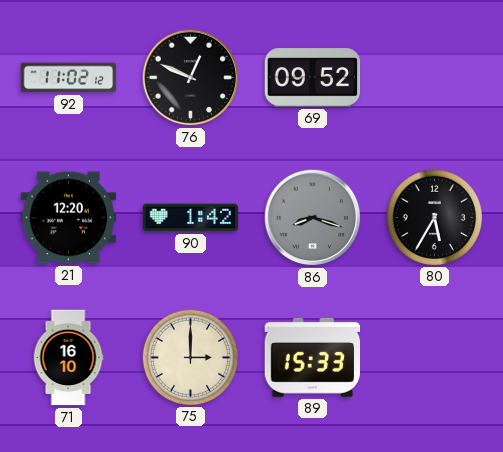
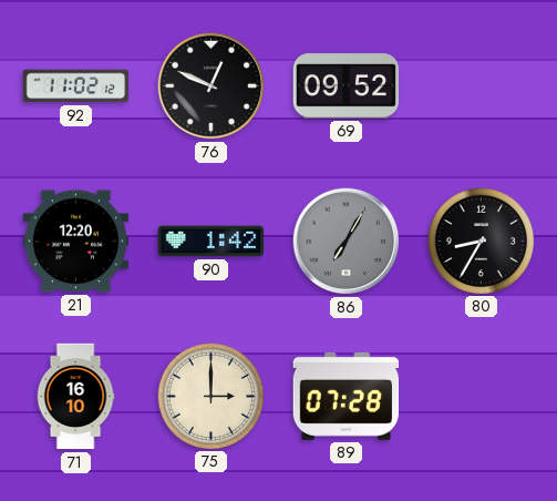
86: 8:18 -> 7:05
80: 5:35 -> 8:35
89: 15:33 -> 07:28
